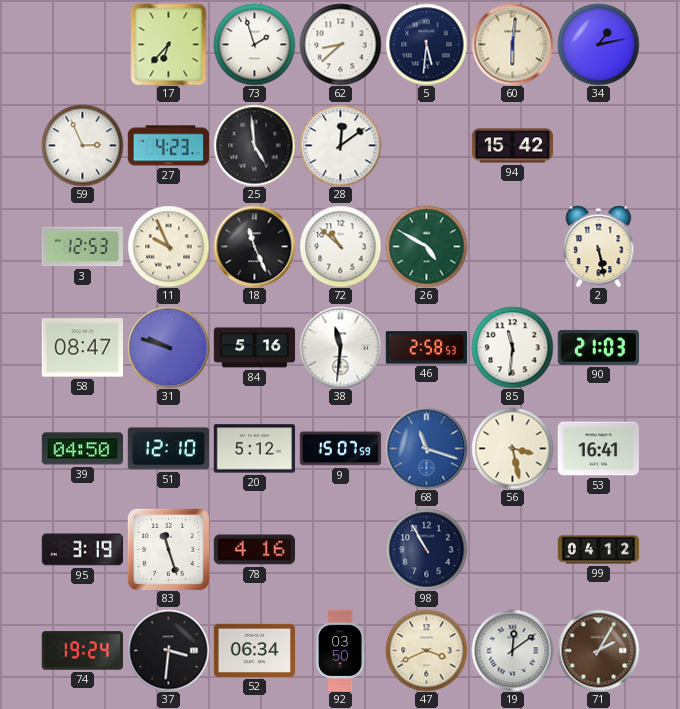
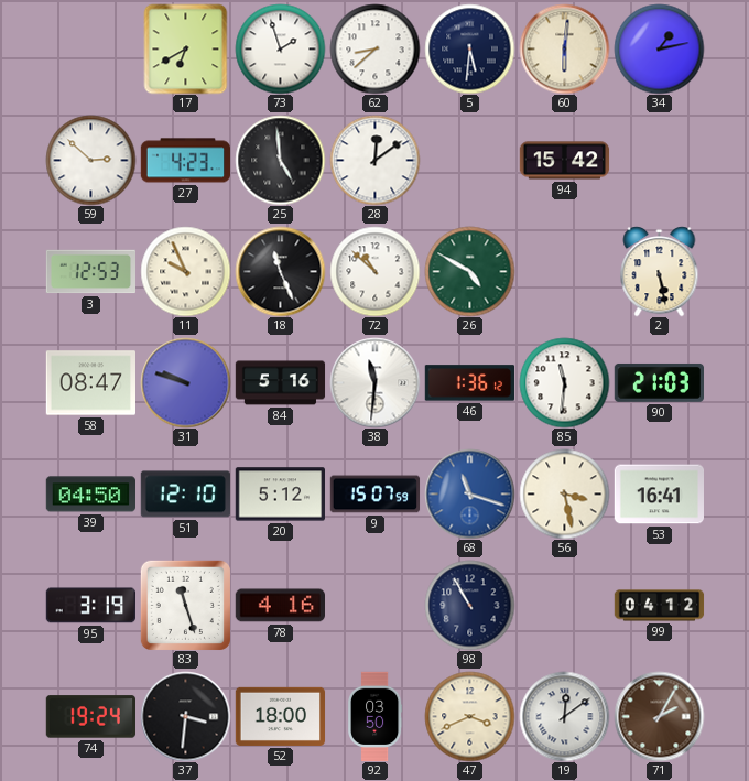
17: 6:37 -> 6:40
59: 2:56 -> 2:52
46: 2:58 -> 1:36
52: 06:34 -> 18:00
